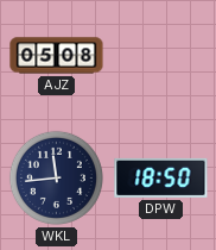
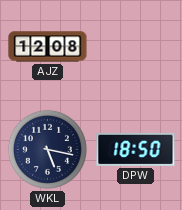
AJZ: 05:08 -> 12:08
WKL: 11:44 -> 5:17
